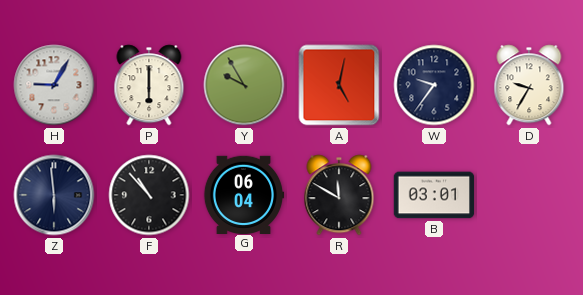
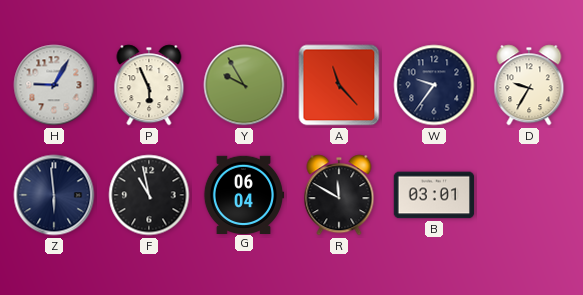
P: 6:00 -> 5:56
A: 5:02 -> 11:23
F: 10:53 -> 10:58
